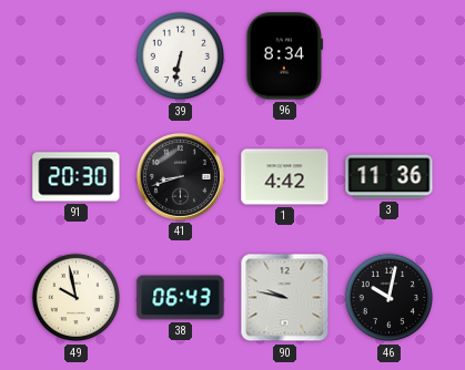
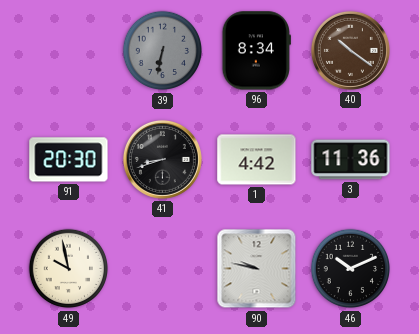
39 dial: white -> grey
40: none -> 10:21
38: 06:43 -> none
46: 10:02 -> 10:11
